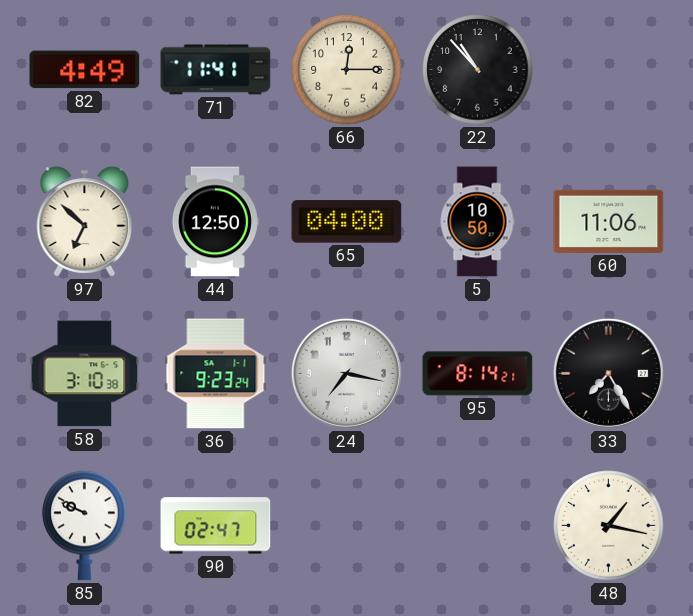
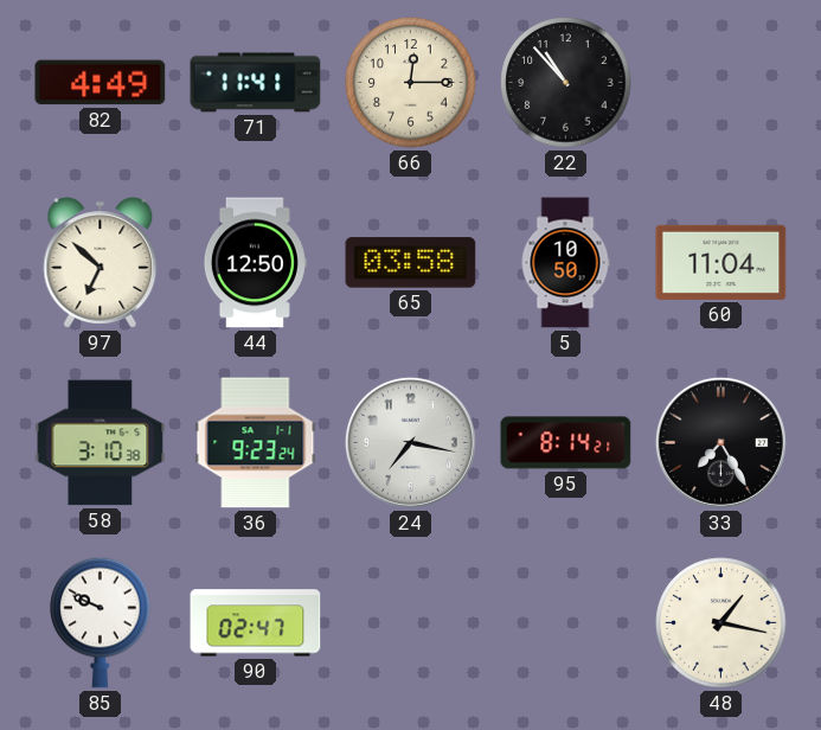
65: 04:00 -> 03:58
60: 11:06 -> 11:04
